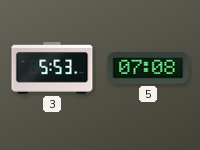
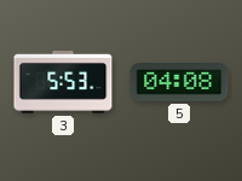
5: 07:08 -> 04:08
